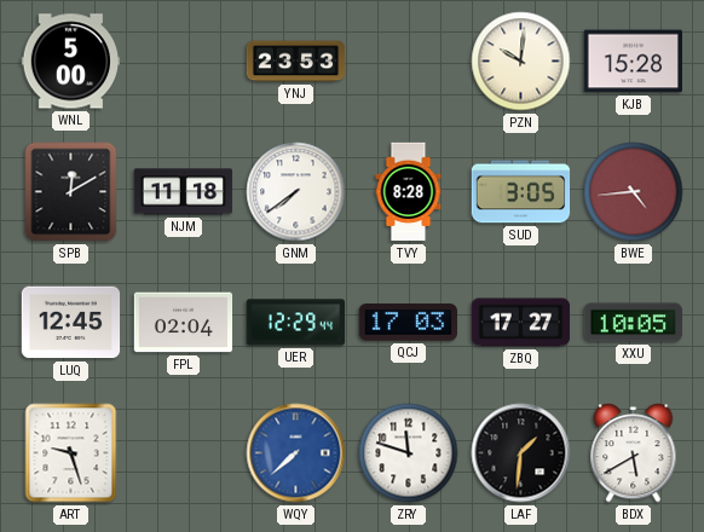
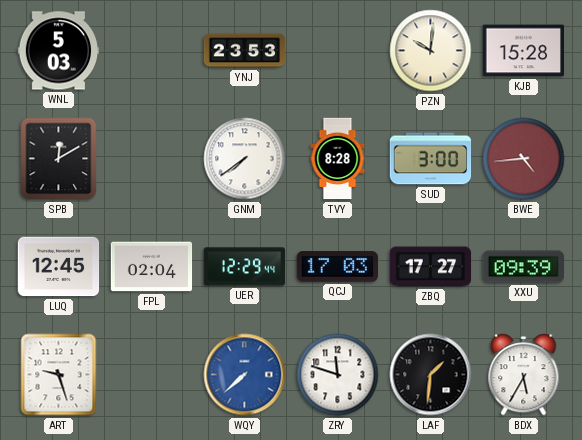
WNL: 5:00 -> 5:03
NJM: 11:18 -> none
SUD: 3:05 -> 3:00
XXU: 10:05 -> 09:39
BDX: 5:40 -> 5:35
